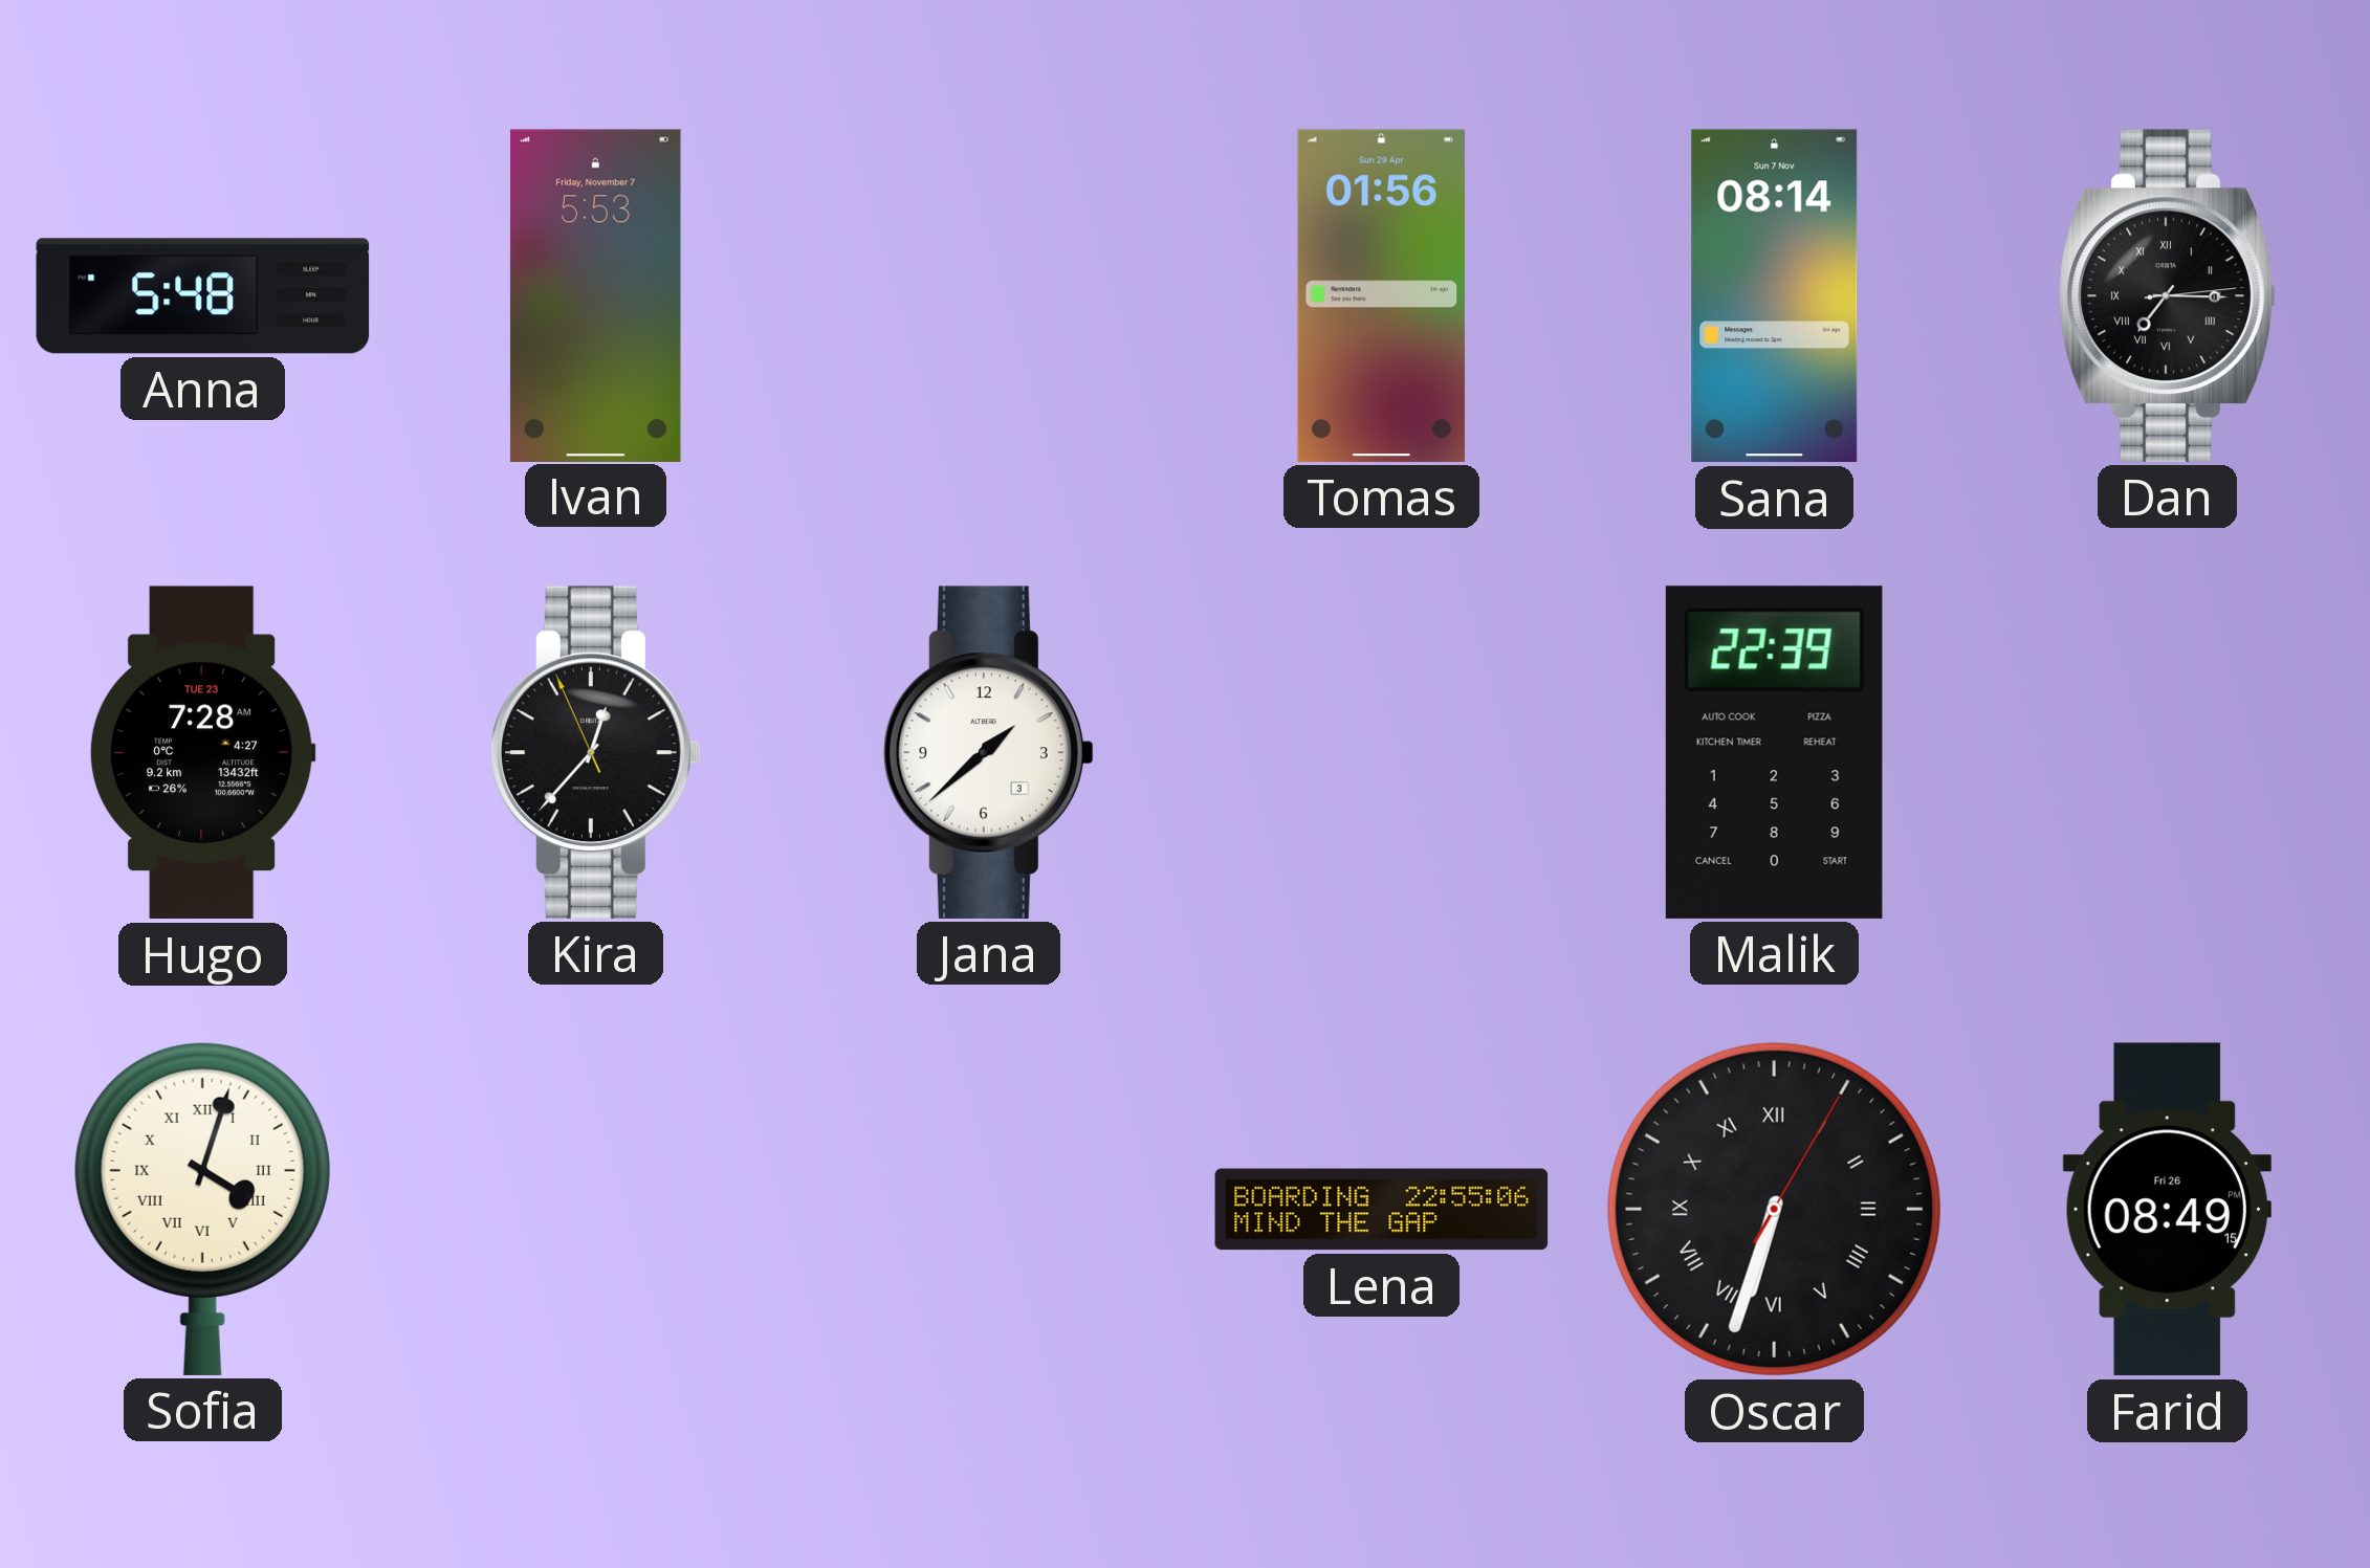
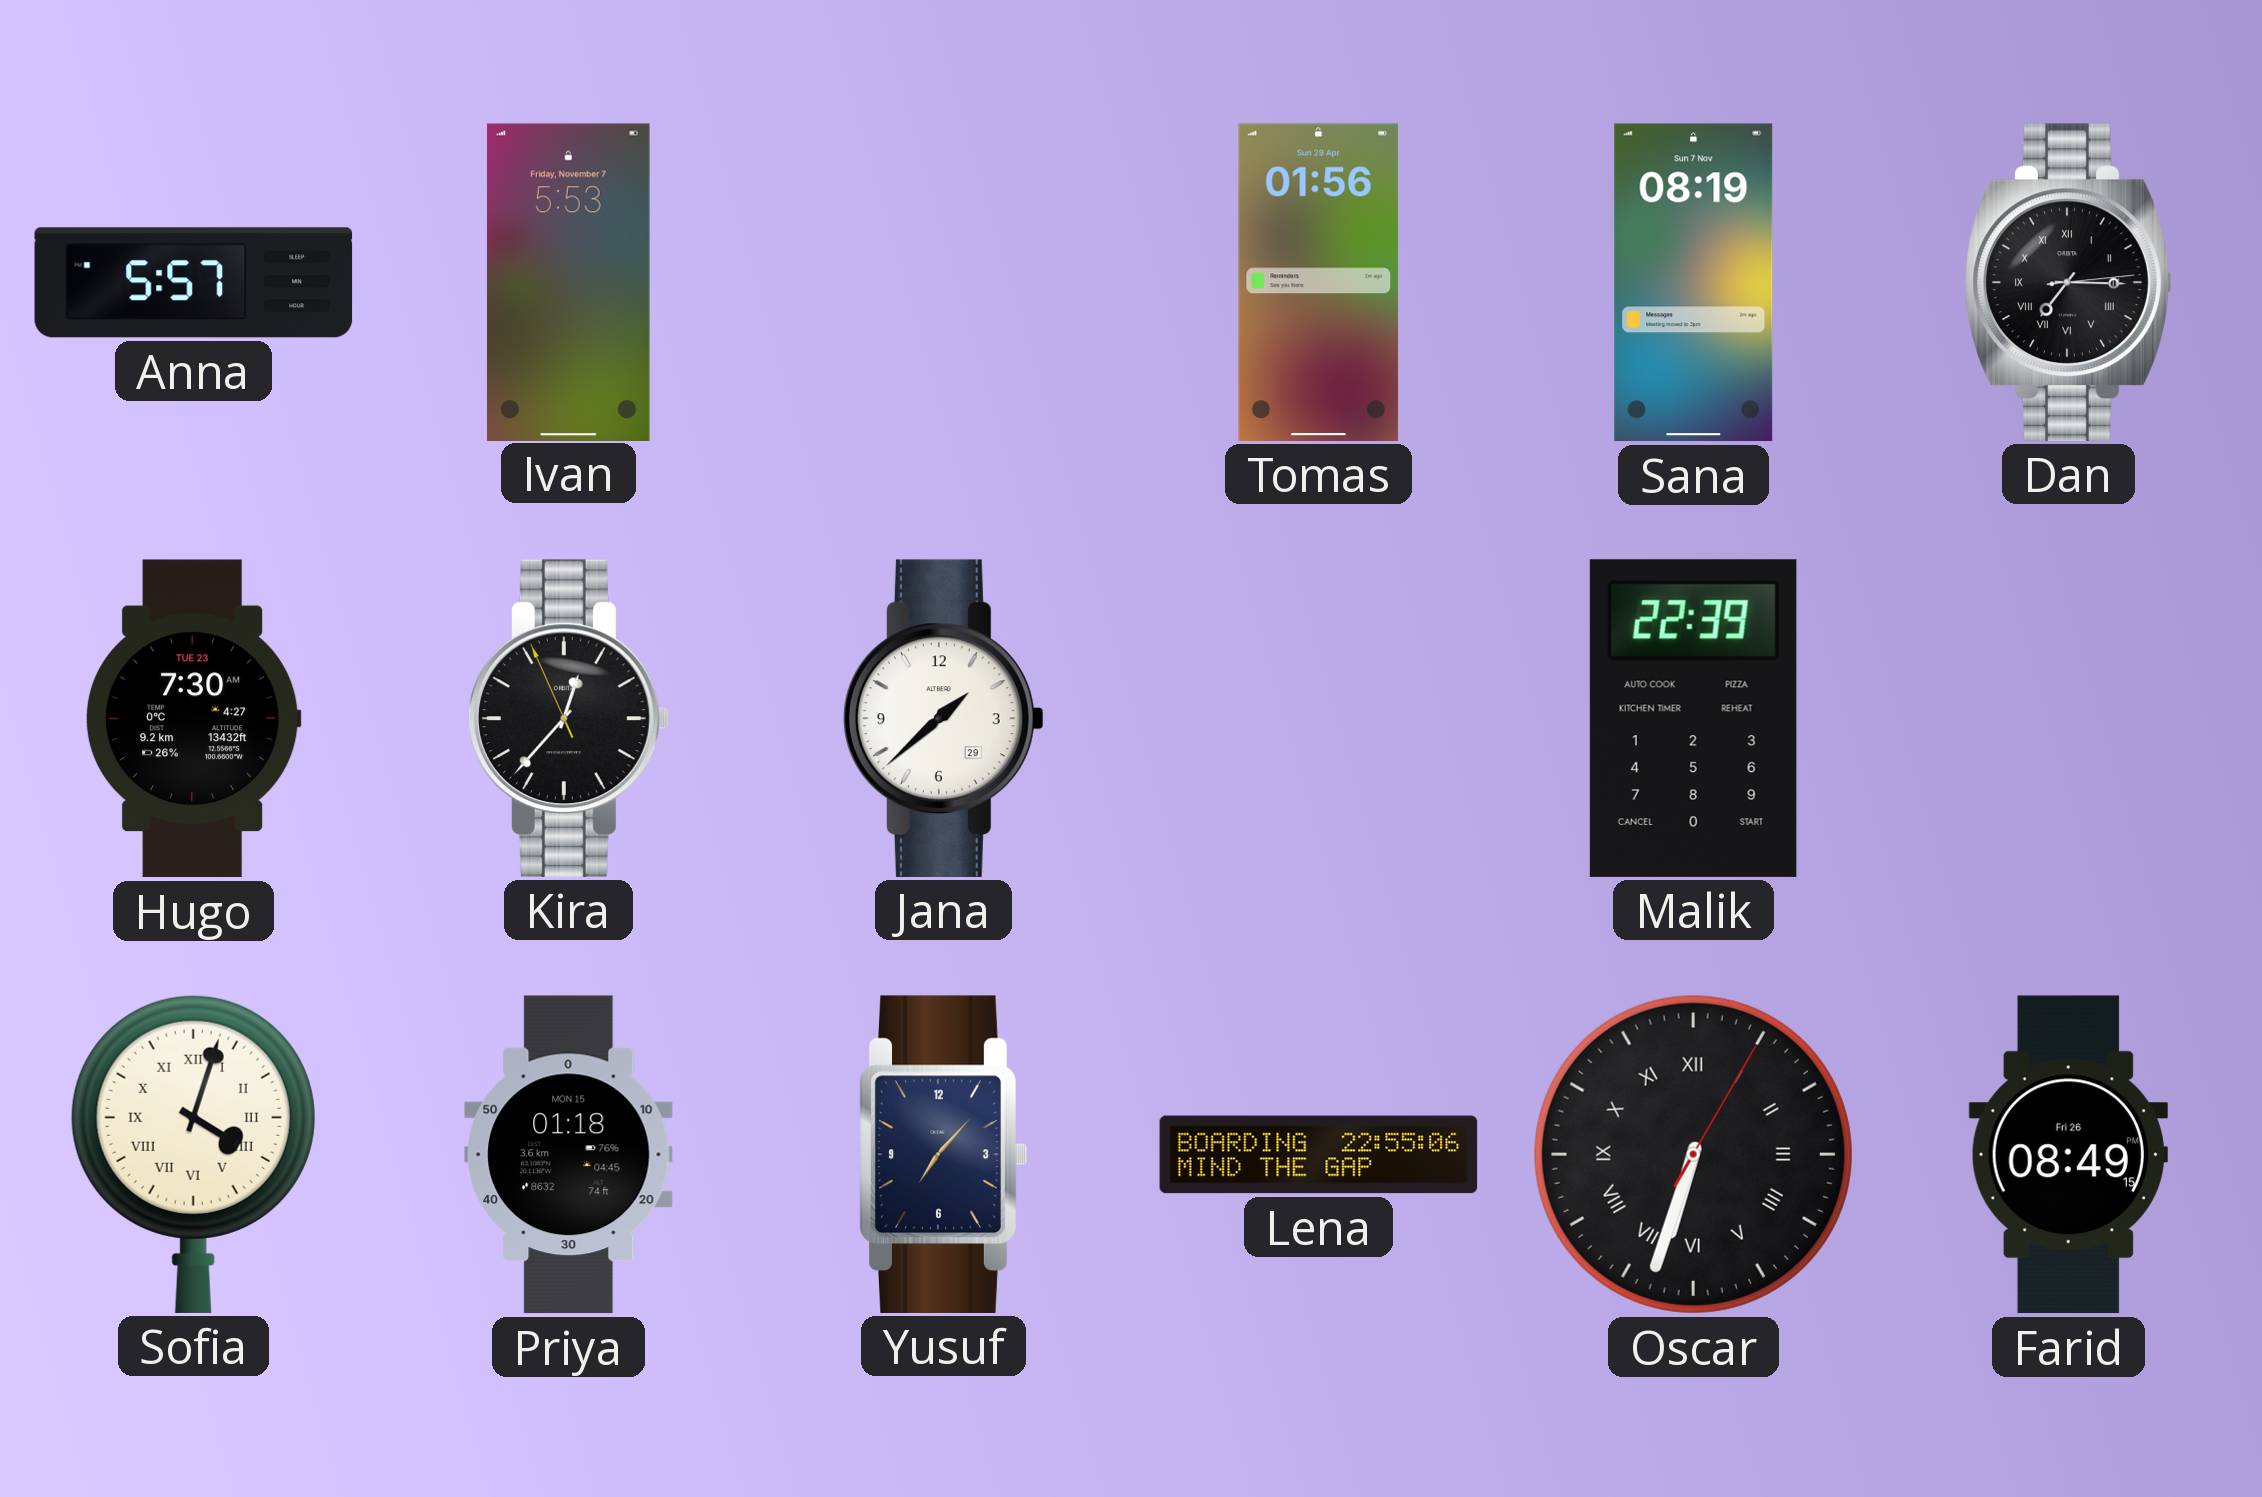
Anna: 5:48 -> 5:57
Sana: 08:14 -> 08:19
Hugo: 7:28 -> 7:30
Jana date: 3 -> 29
Priya: none -> 01:18
Yusuf: none -> 7:07
